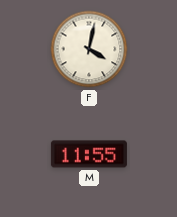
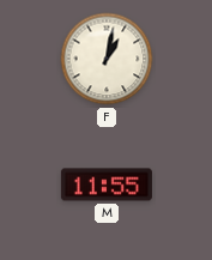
F: 4:02 -> 1:02
